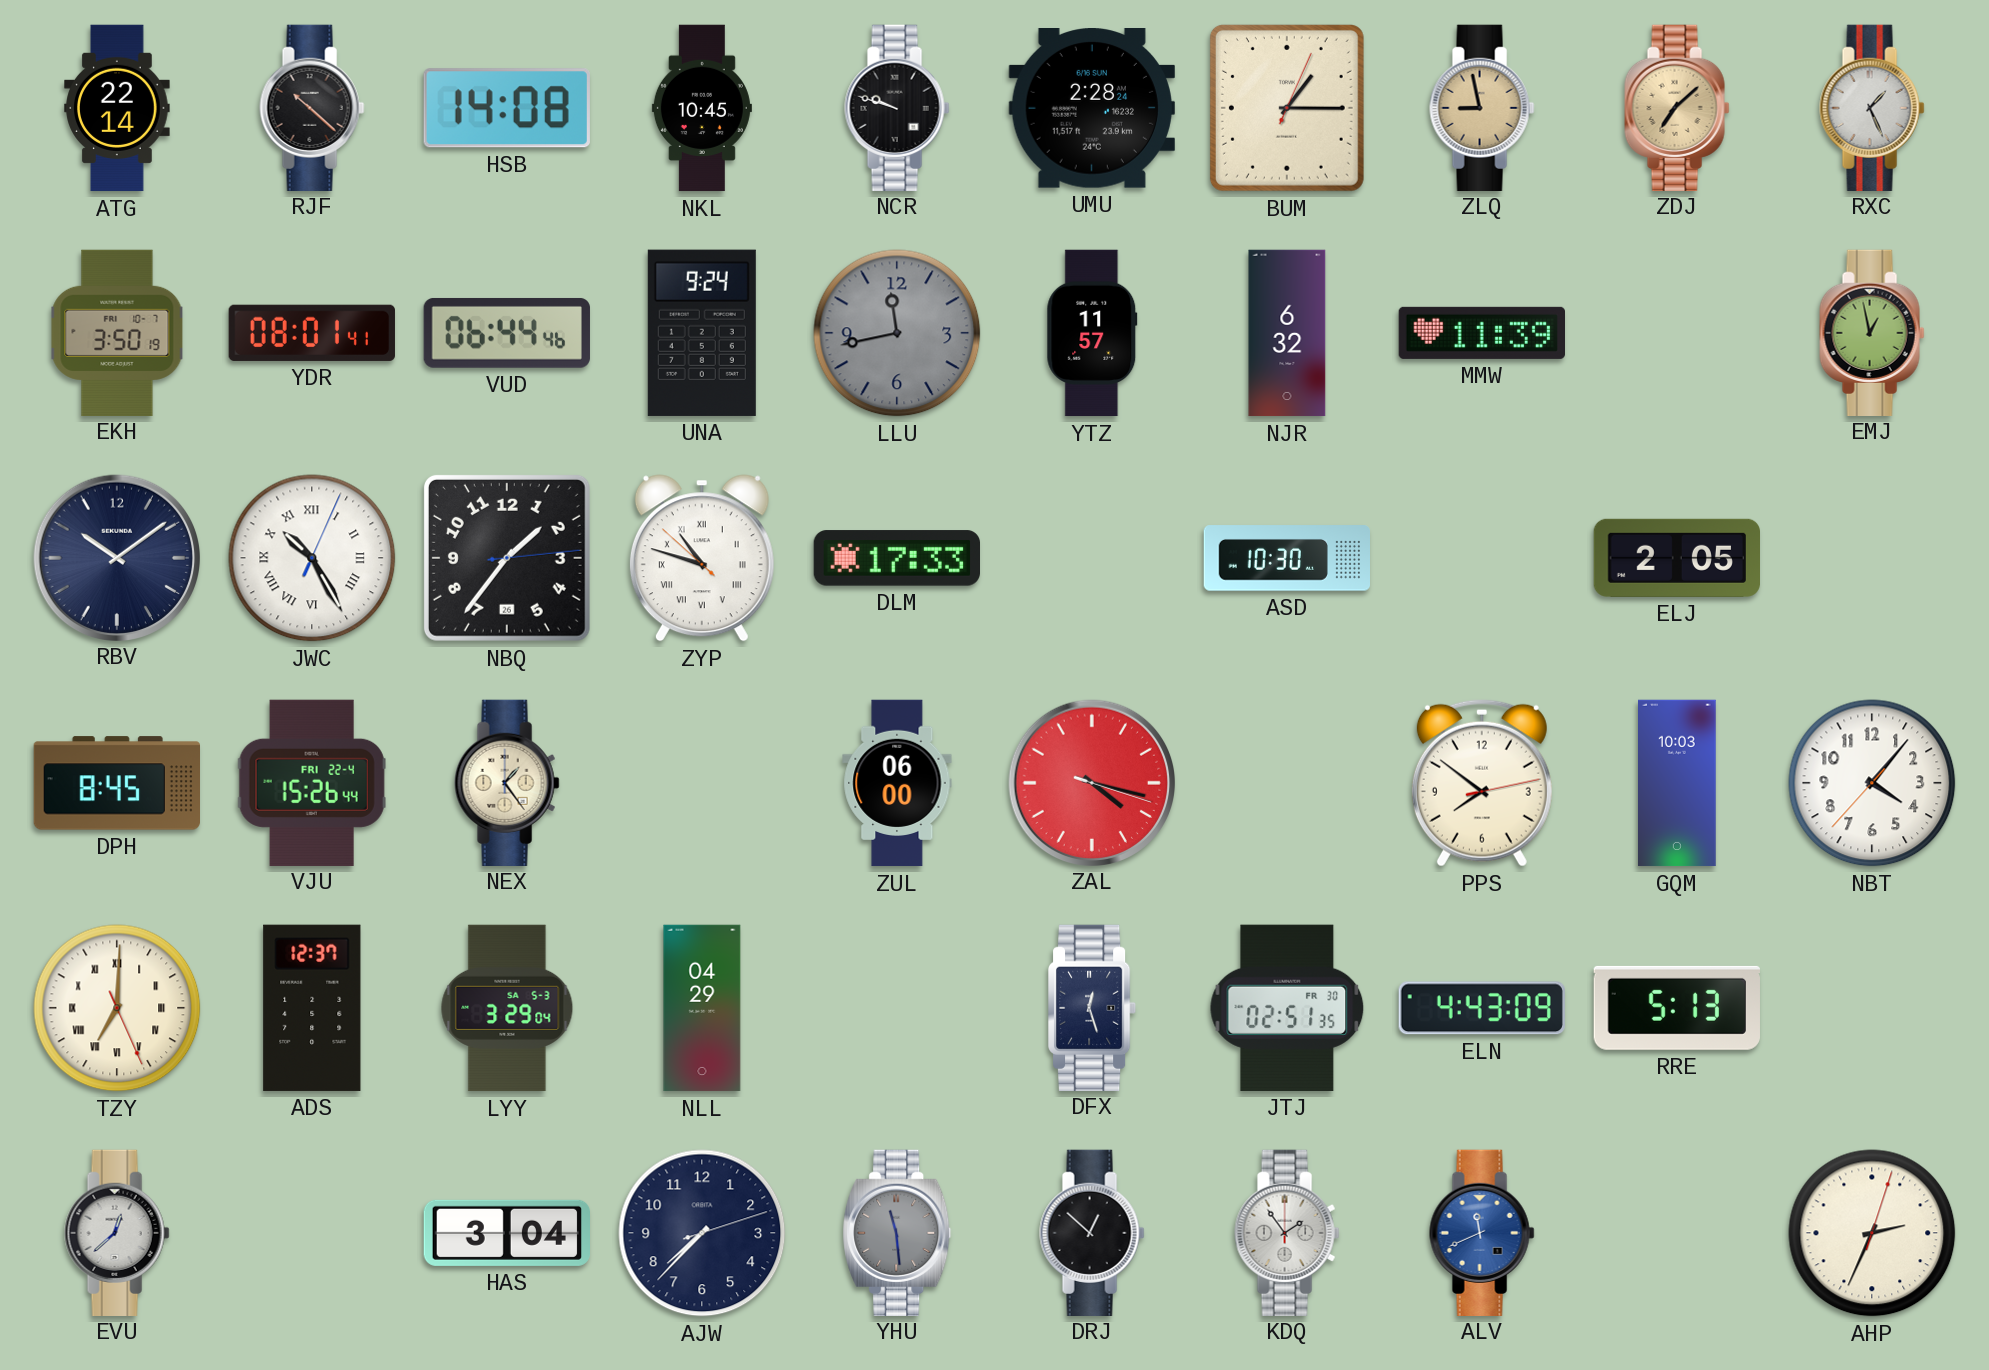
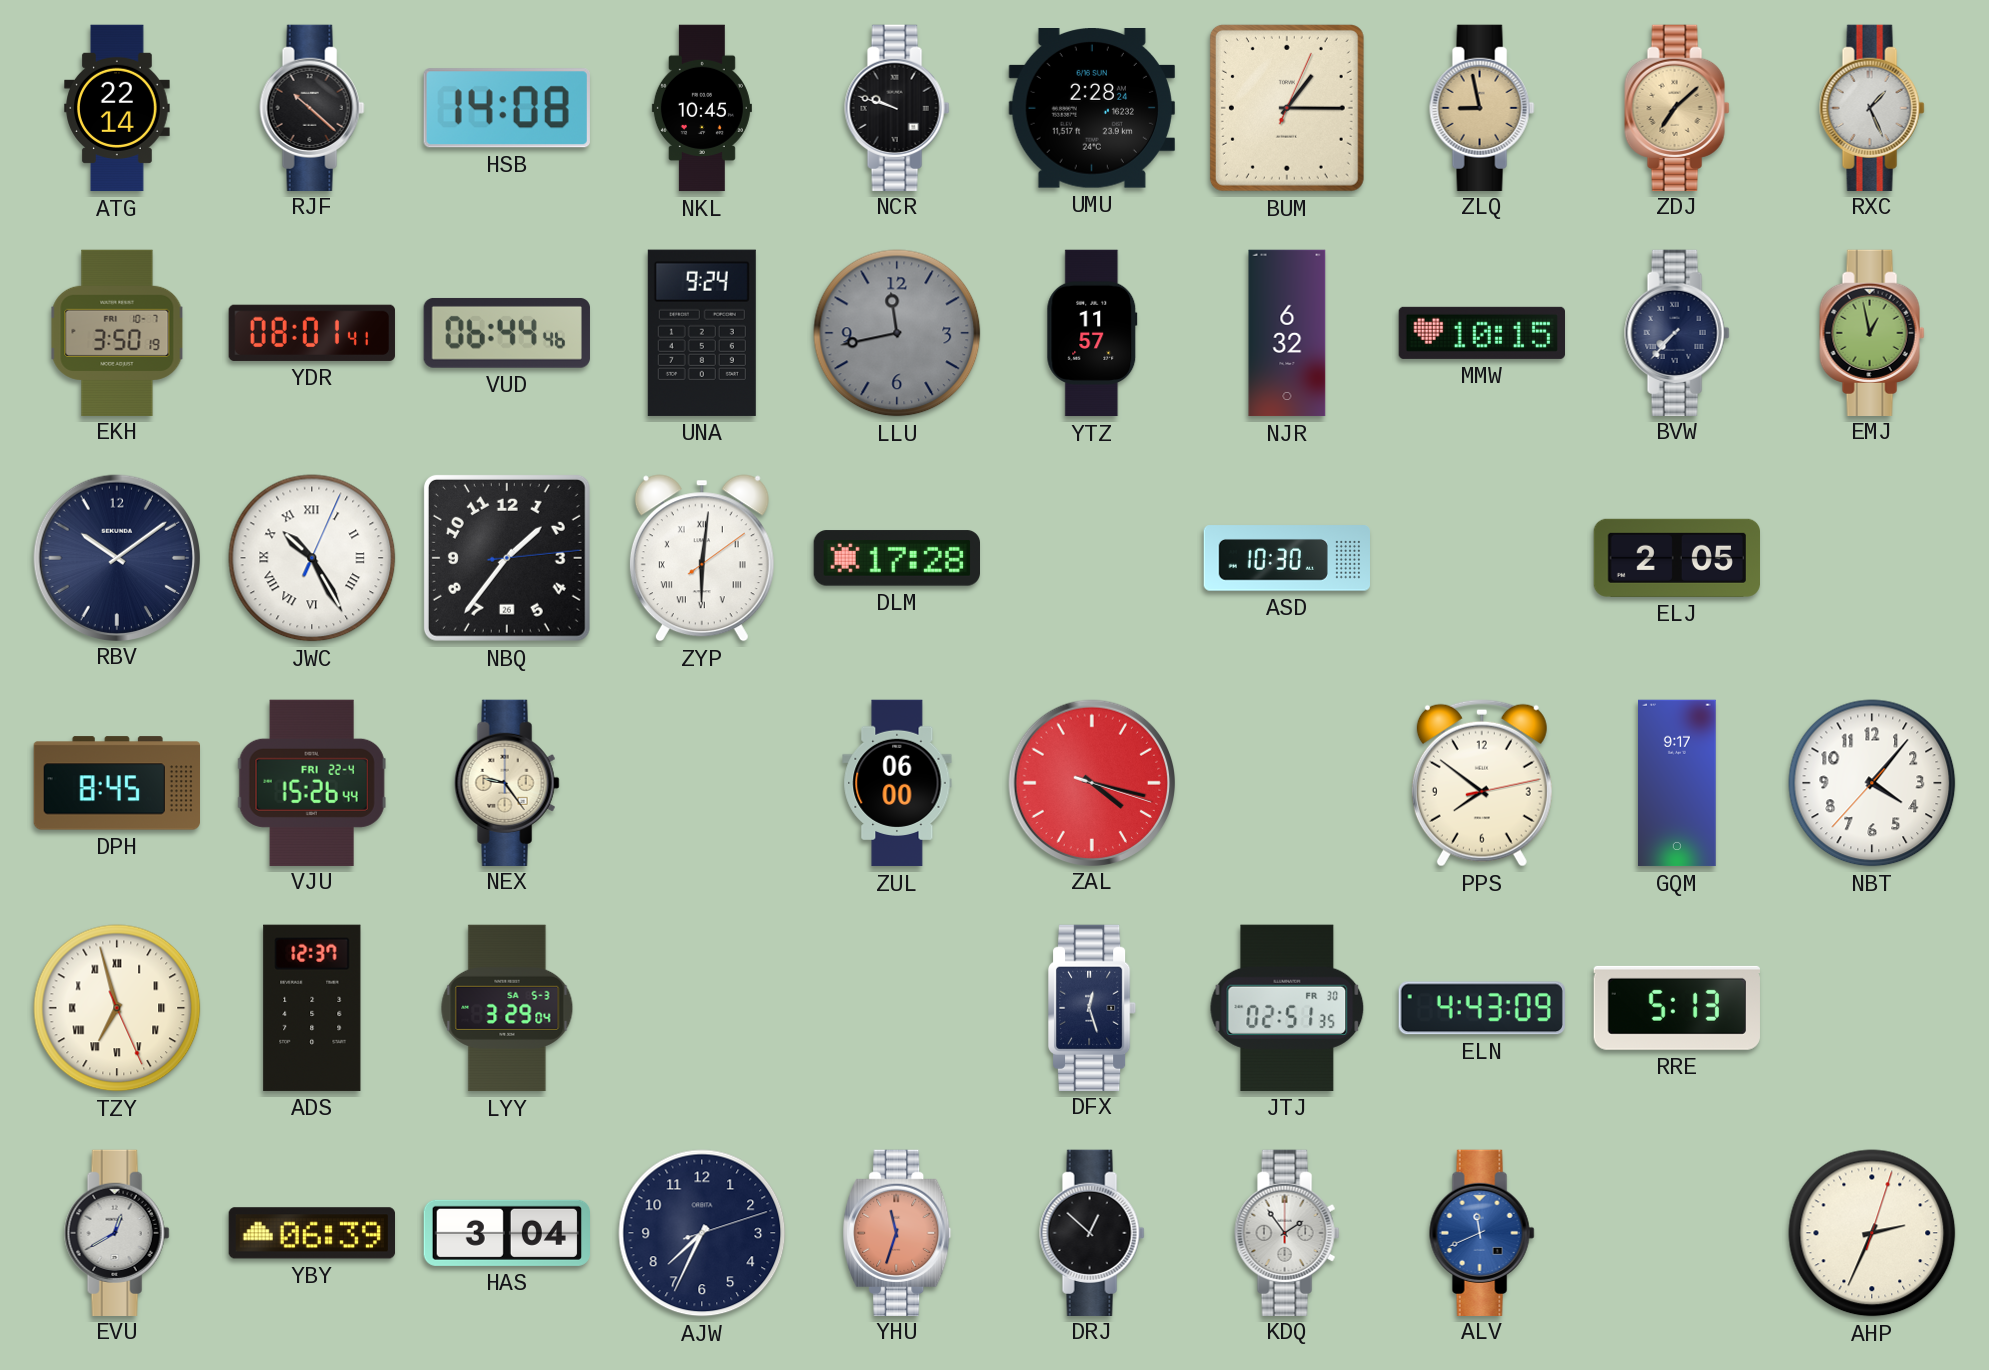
MMW: 11:39 -> 10:15
BVW: none -> 7:37
ZYP: 10:47 -> 6:01
DLM: 17:33 -> 17:28
NEX: 1:24 -> 9:24
GQM: 10:03 -> 9:17
TZY: 7:00 -> 6:57
NLL: 04:29 -> none
EVU: 12:38 -> 12:40
YBY: none -> 06:39
AJW: 7:37 -> 7:34
YHU: 11:29 -> 11:33
YHU dial: grey -> salmon
